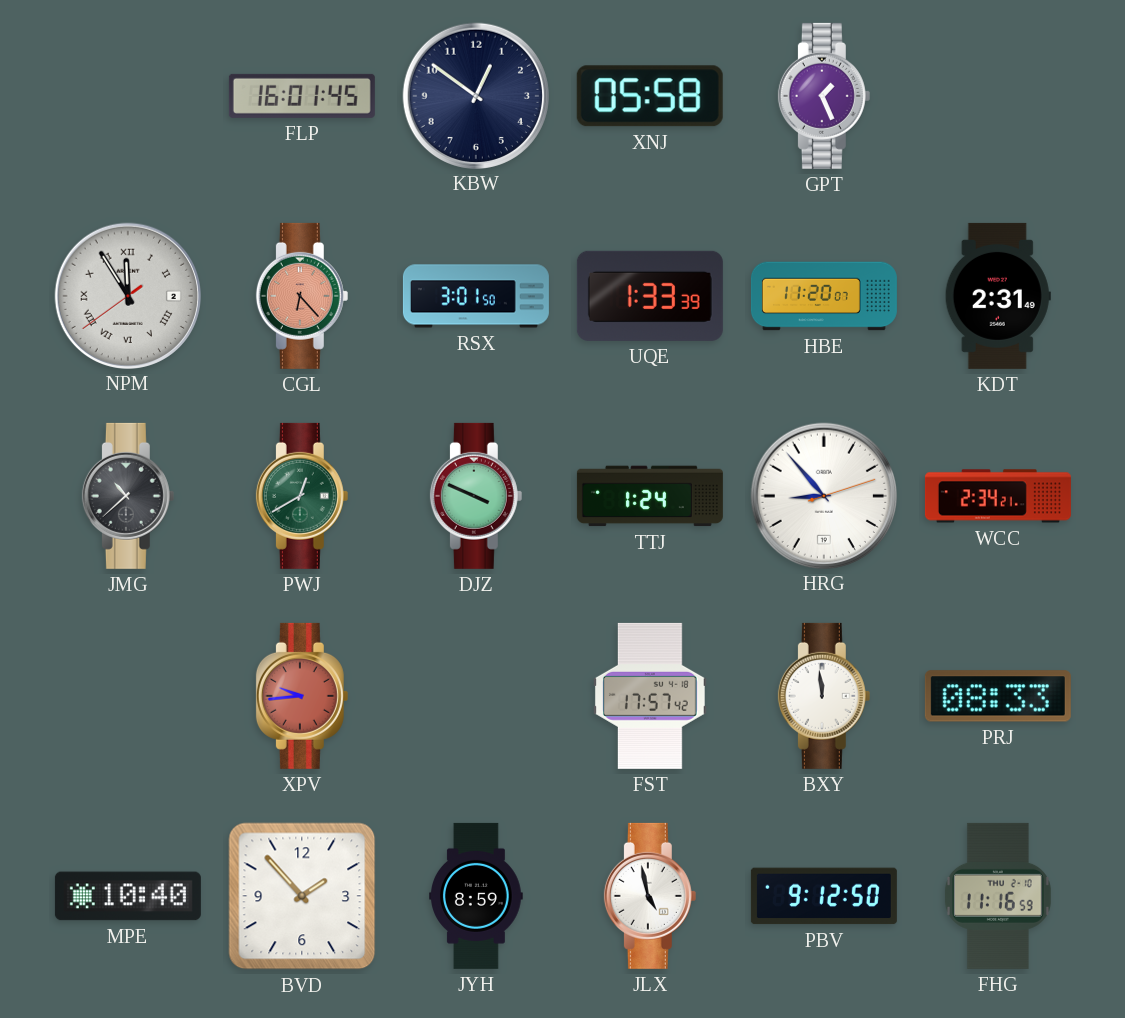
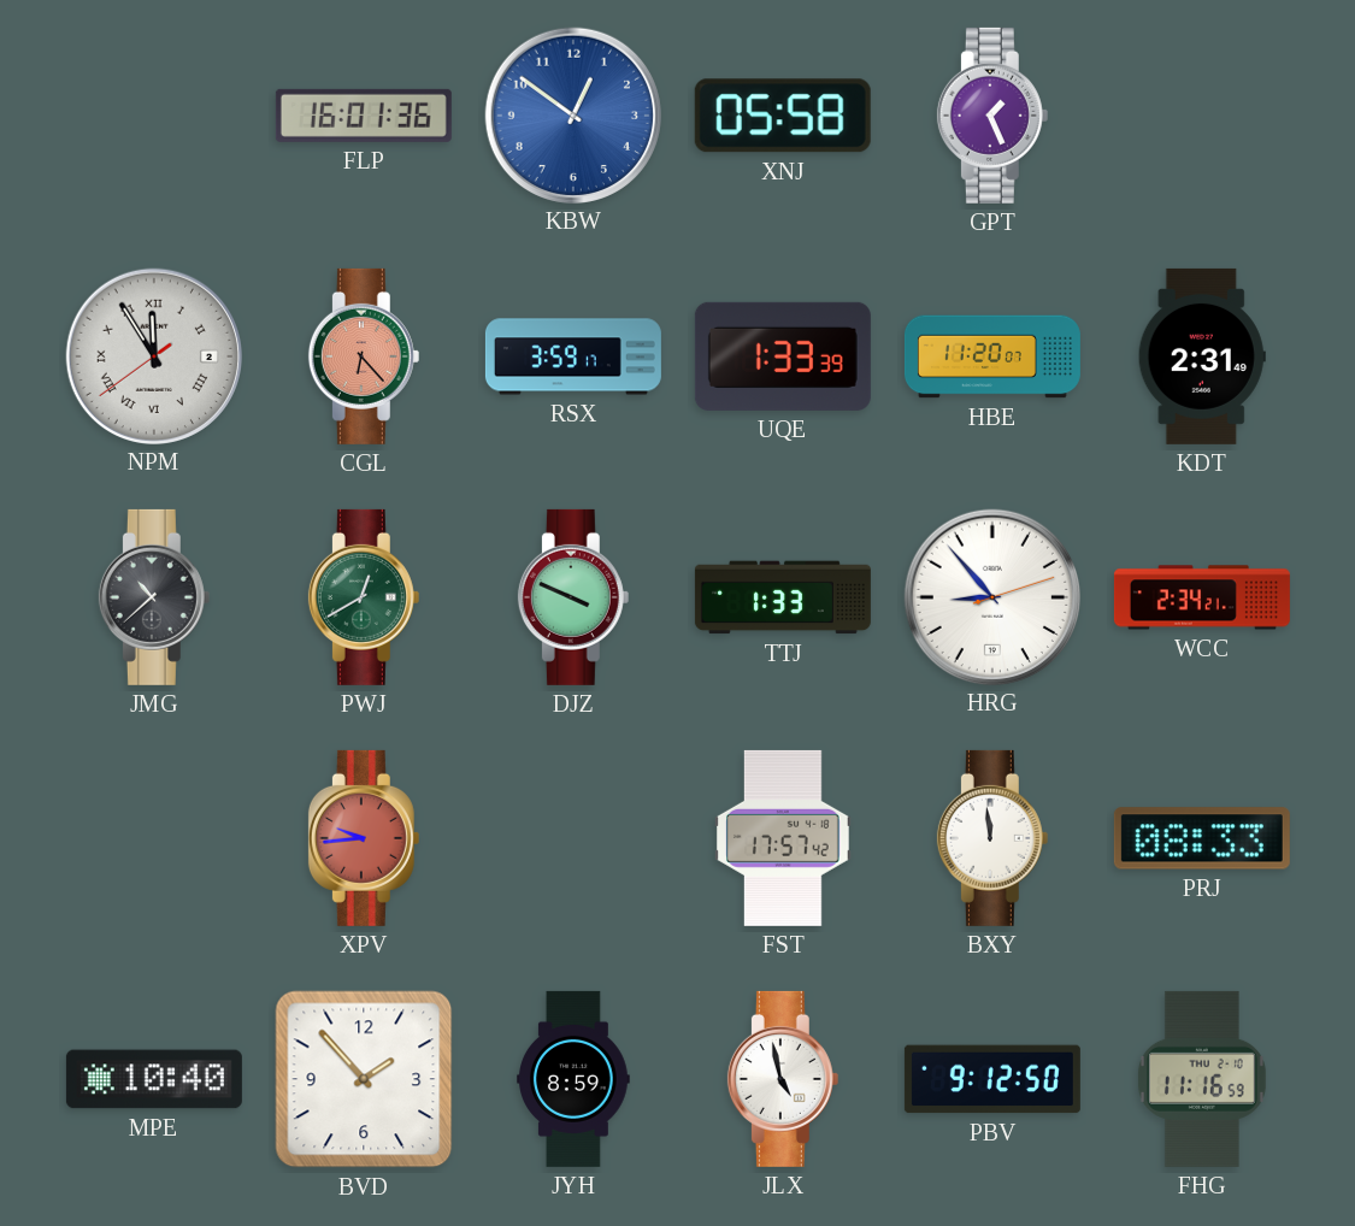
FLP: 16:01:45 -> 16:01:36
KBW dial: navy -> blue
RSX: 3:01 -> 3:59
TTJ: 1:24 -> 1:33
